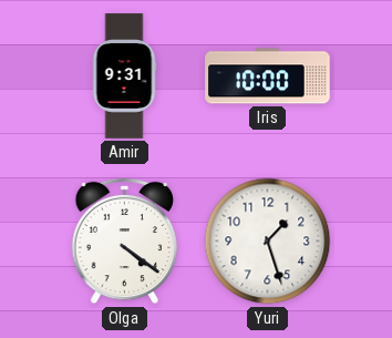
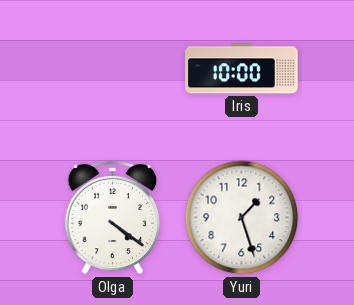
Amir: 9:31 -> none
